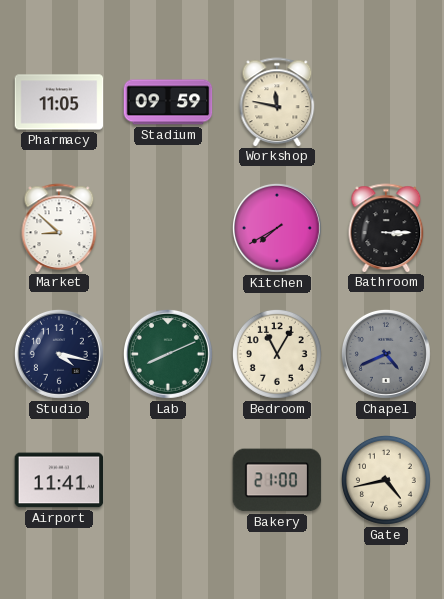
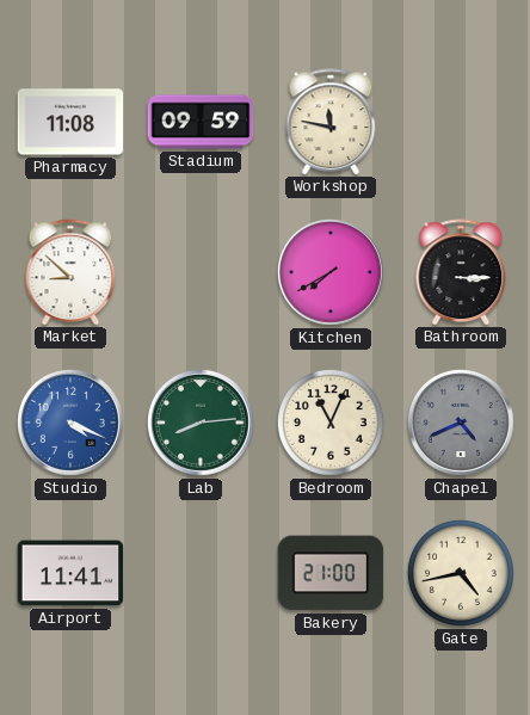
Pharmacy: 11:05 -> 11:08
Studio: 4:17 -> 4:19
Studio dial: navy -> blue
Lab: 8:11 -> 8:14
Bedroom: 11:05 -> 11:04
